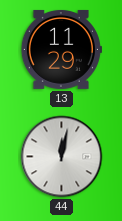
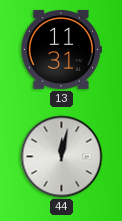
13: 11:29 -> 11:31
